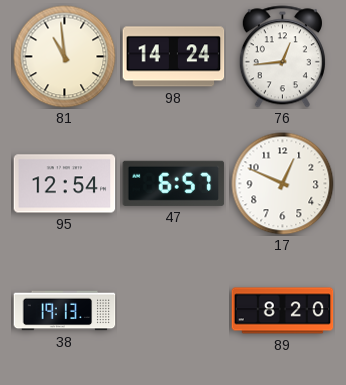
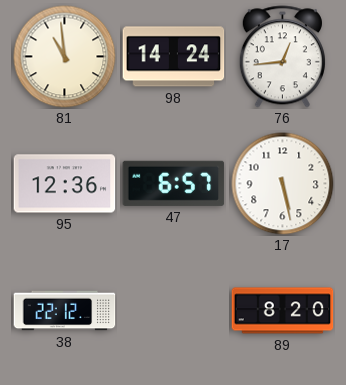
95: 12:54 -> 12:36
17: 12:49 -> 5:28
38: 19:13 -> 22:12
